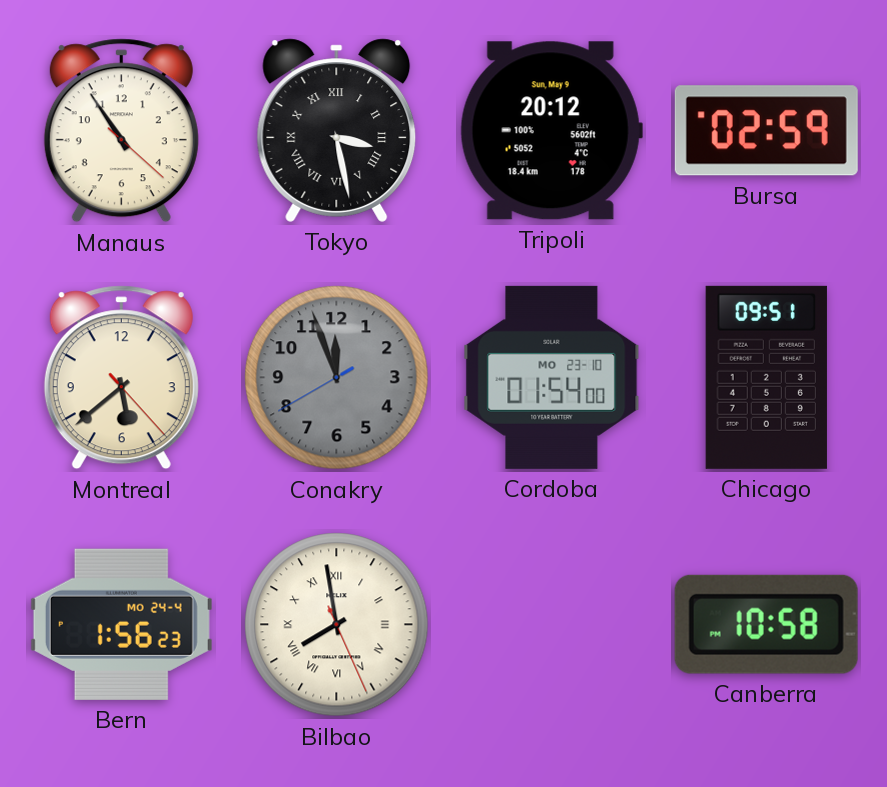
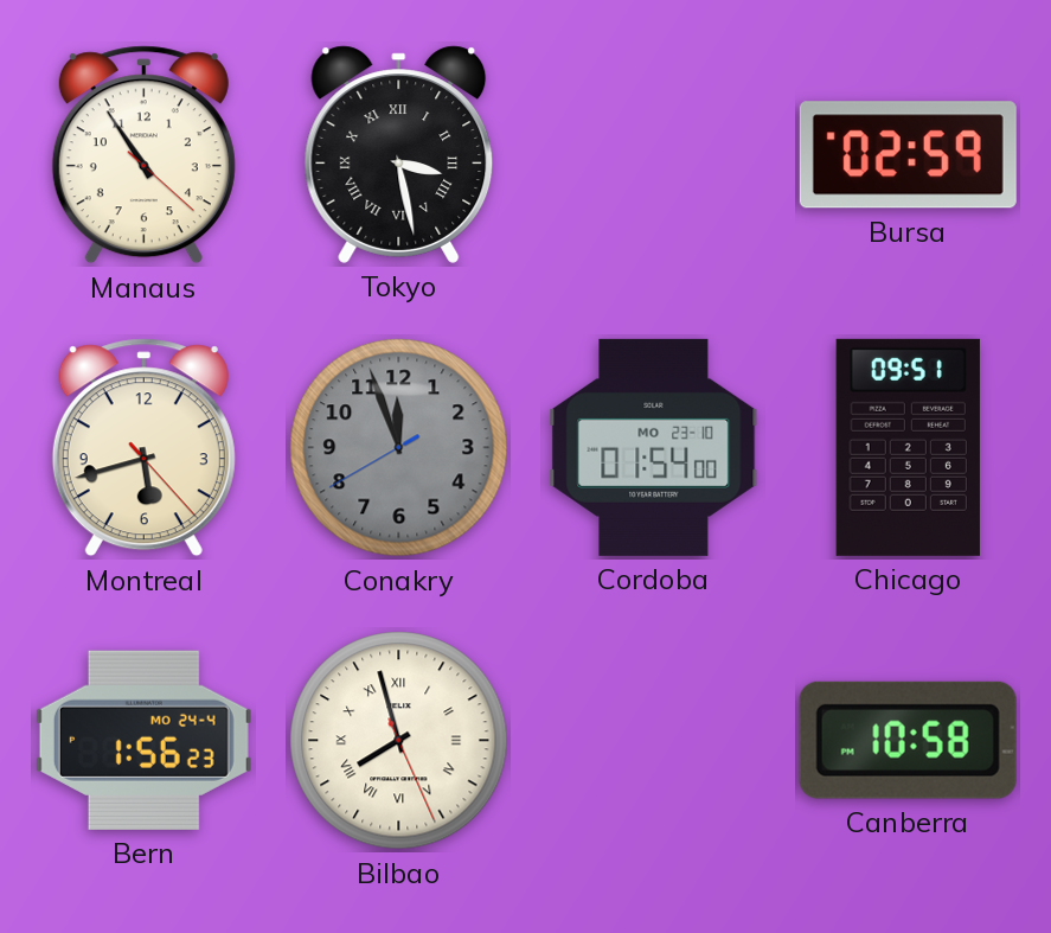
Tripoli: 20:12 -> none
Montreal: 5:38 -> 5:42
Bilbao: 7:58 -> 7:57
